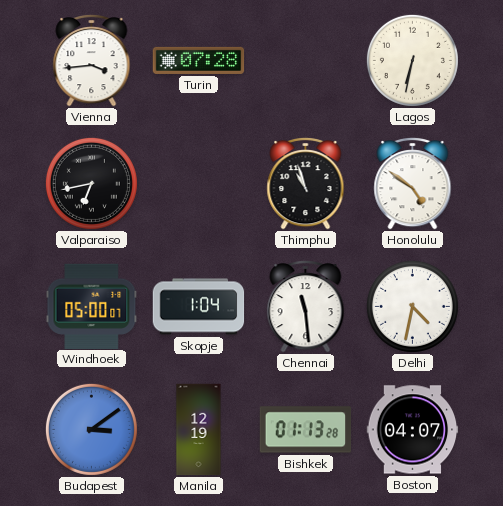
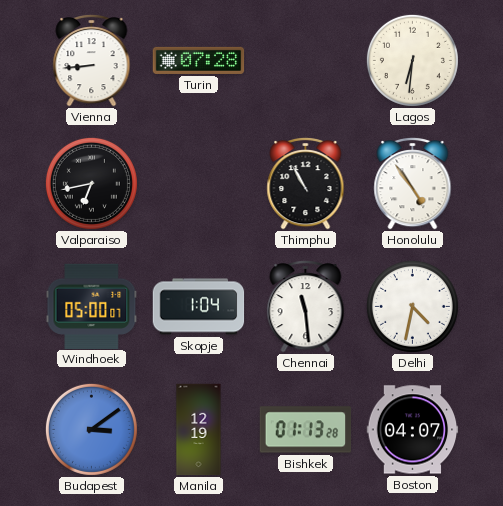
Vienna: 3:44 -> 8:44
Lagos: 6:32 -> 6:31
Thimphu: 10:57 -> 10:55
Honolulu: 4:51 -> 4:54
